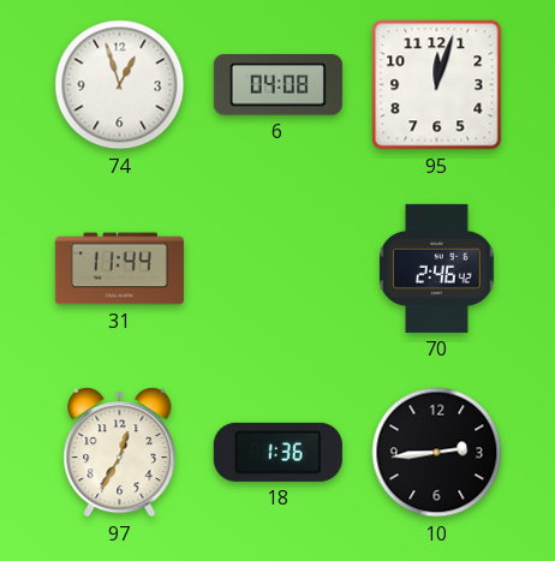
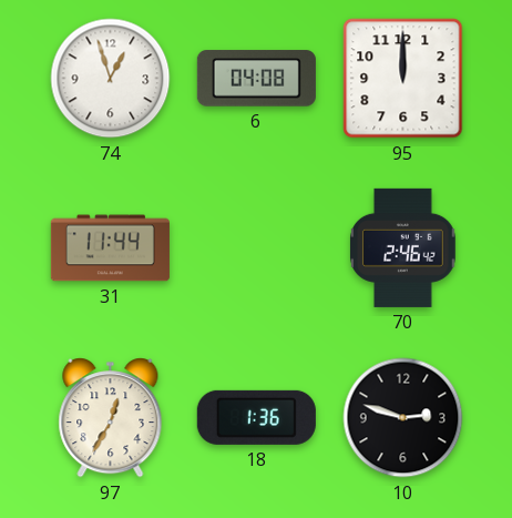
95: 12:03 -> 12:00
10: 2:44 -> 2:48
